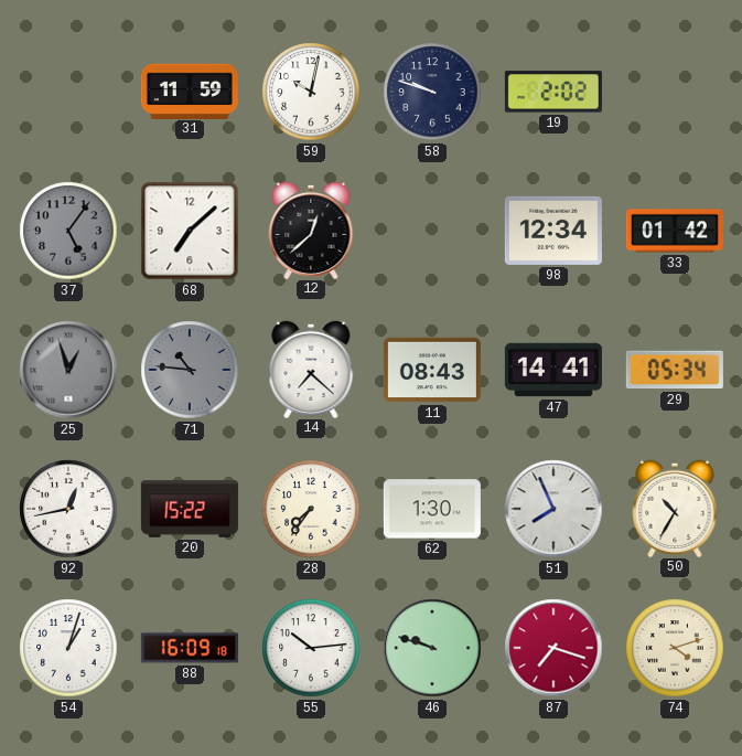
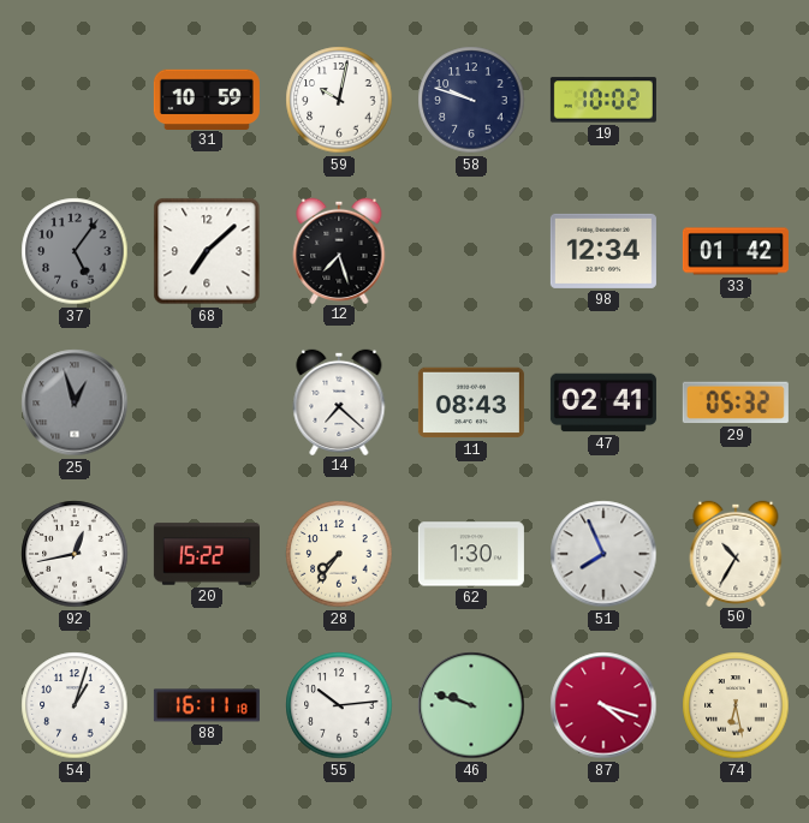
31: 11:59 -> 10:59
19: 2:02 -> 10:02
12: 12:38 -> 7:27
71: 10:46 -> none
47: 14:41 -> 02:41
29: 05:34 -> 05:32
88: 16:09 -> 16:11
87: 7:18 -> 4:18
74: 4:12 -> 6:28
